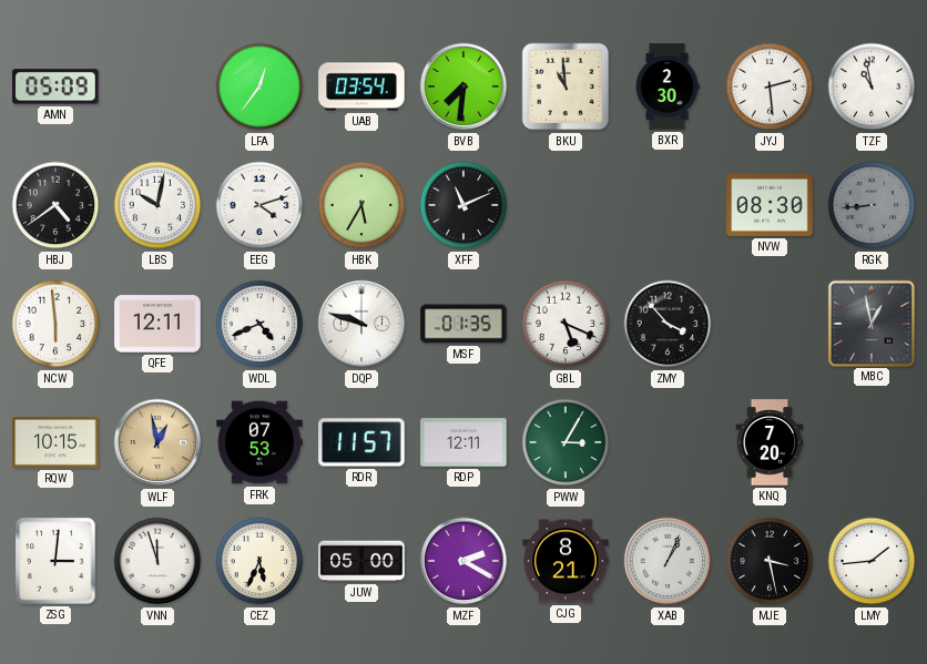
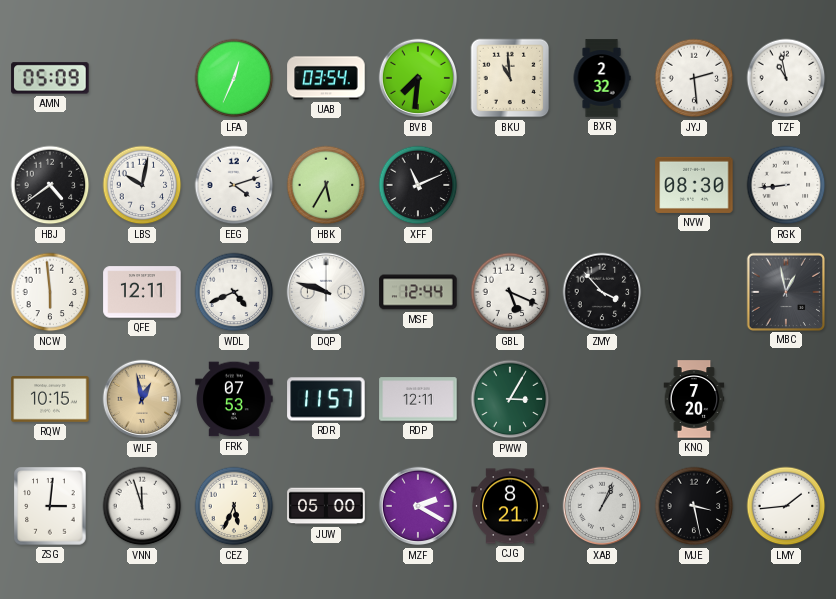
LFA: 12:36 -> 12:34
BXR: 2:30 -> 2:32
RGK dial: grey -> white
MSF: 01:35 -> 12:44
